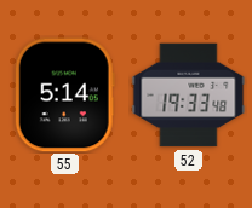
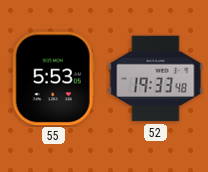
55: 5:14 -> 5:53
